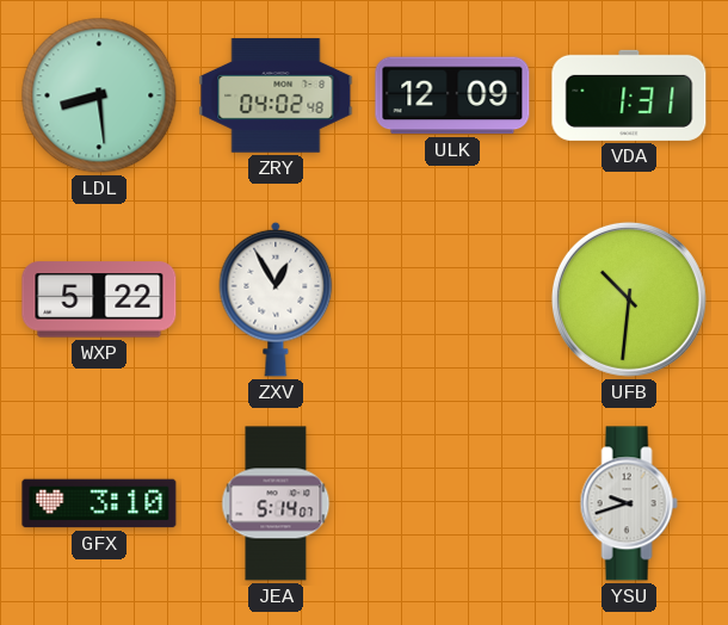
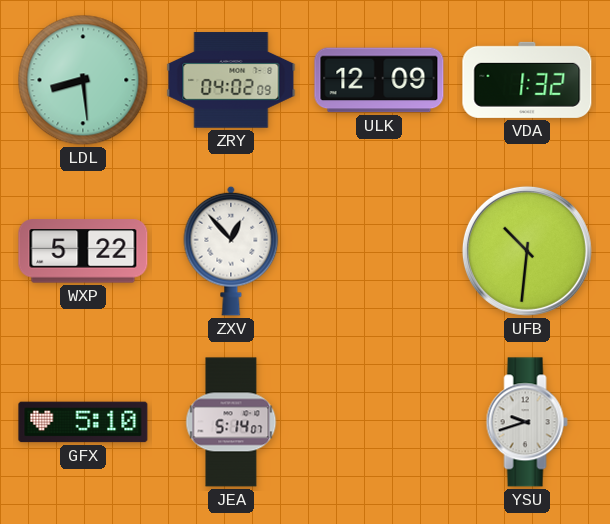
ZRY: 04:02:48 -> 04:02:09
VDA: 1:31 -> 1:32
ZXV: 12:55 -> 12:53
GFX: 3:10 -> 5:10
